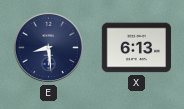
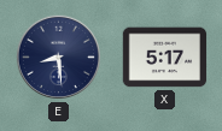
X: 6:13 -> 5:17
